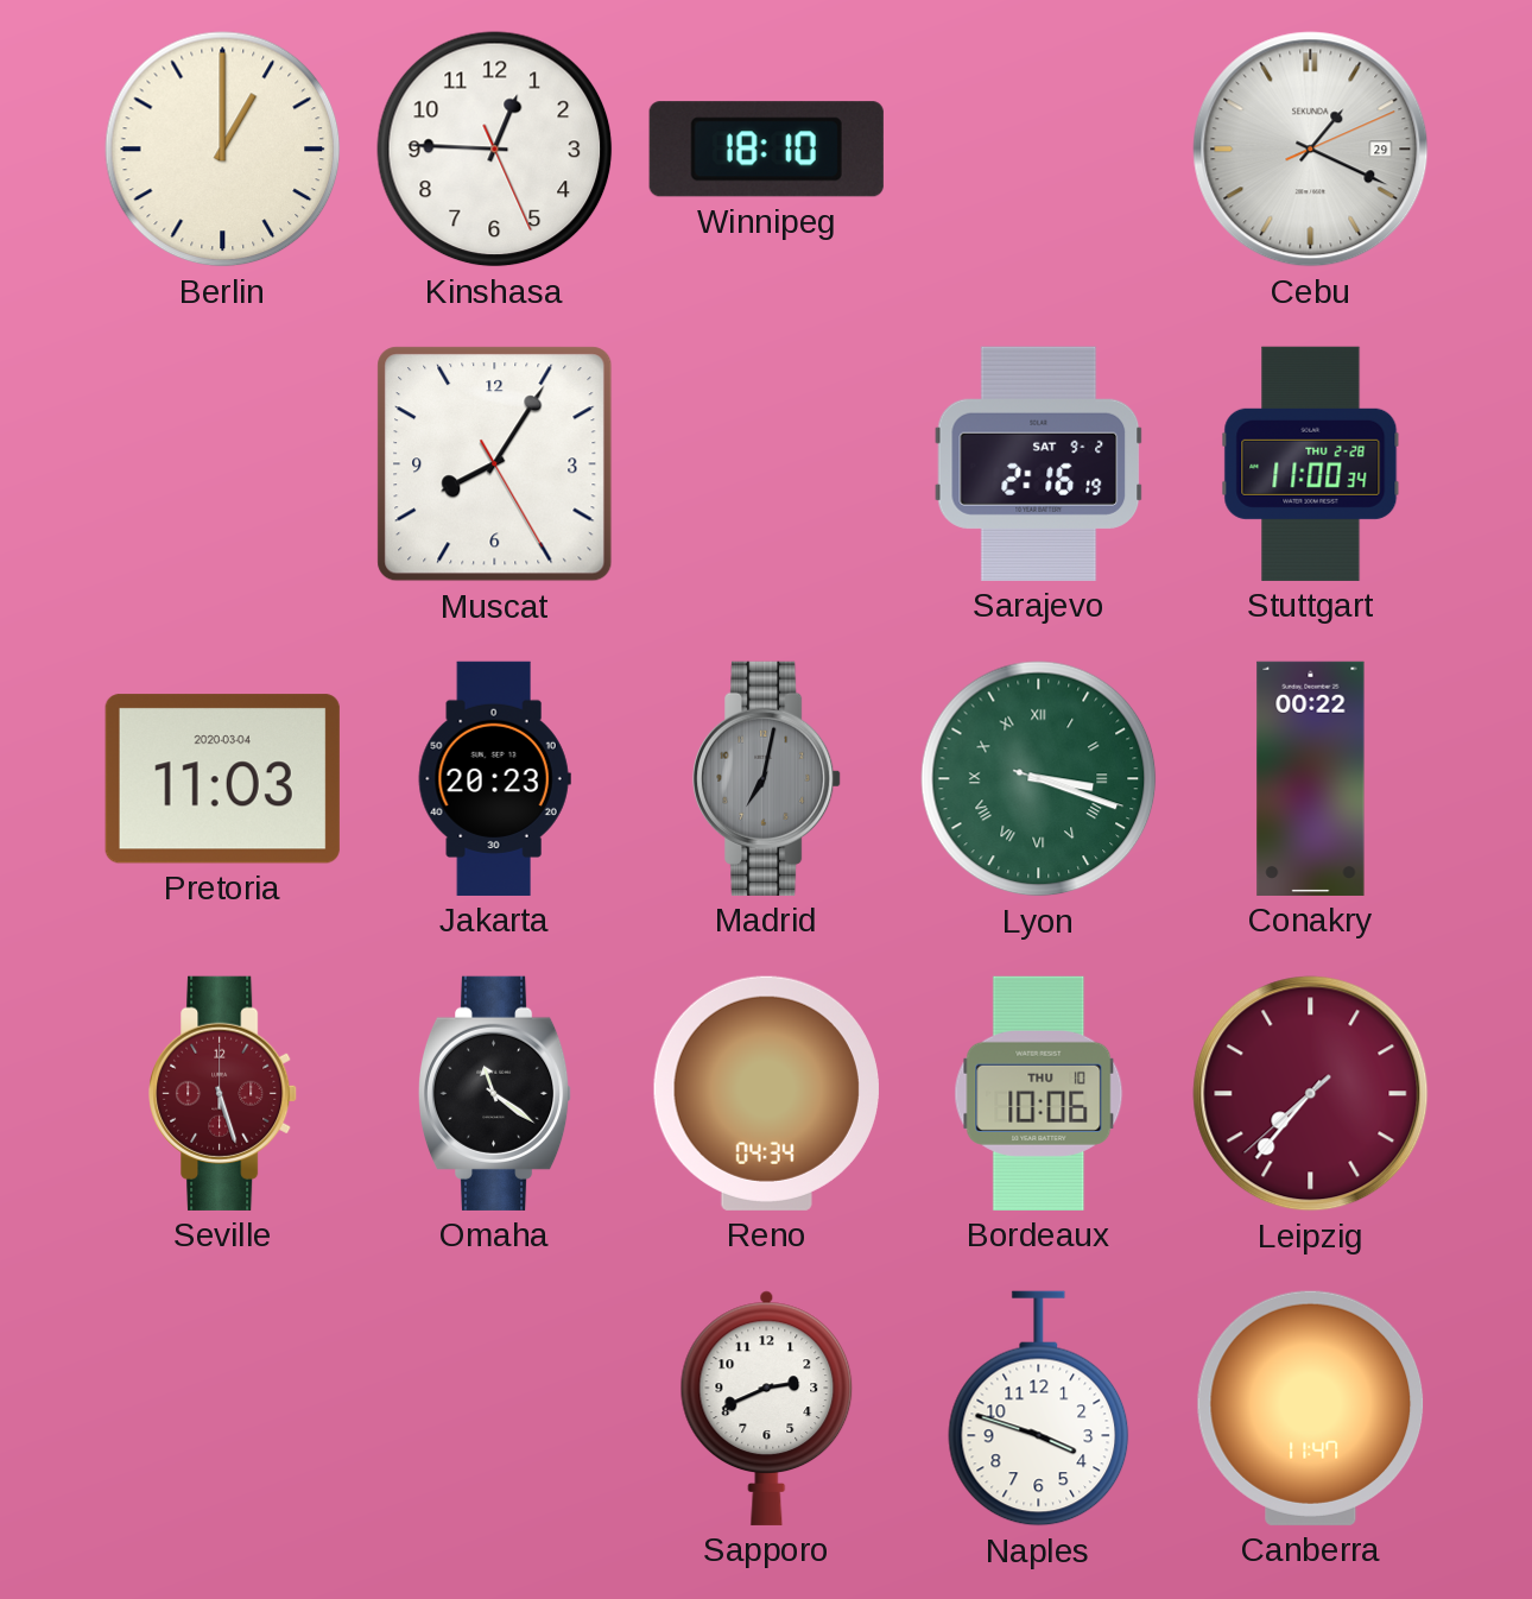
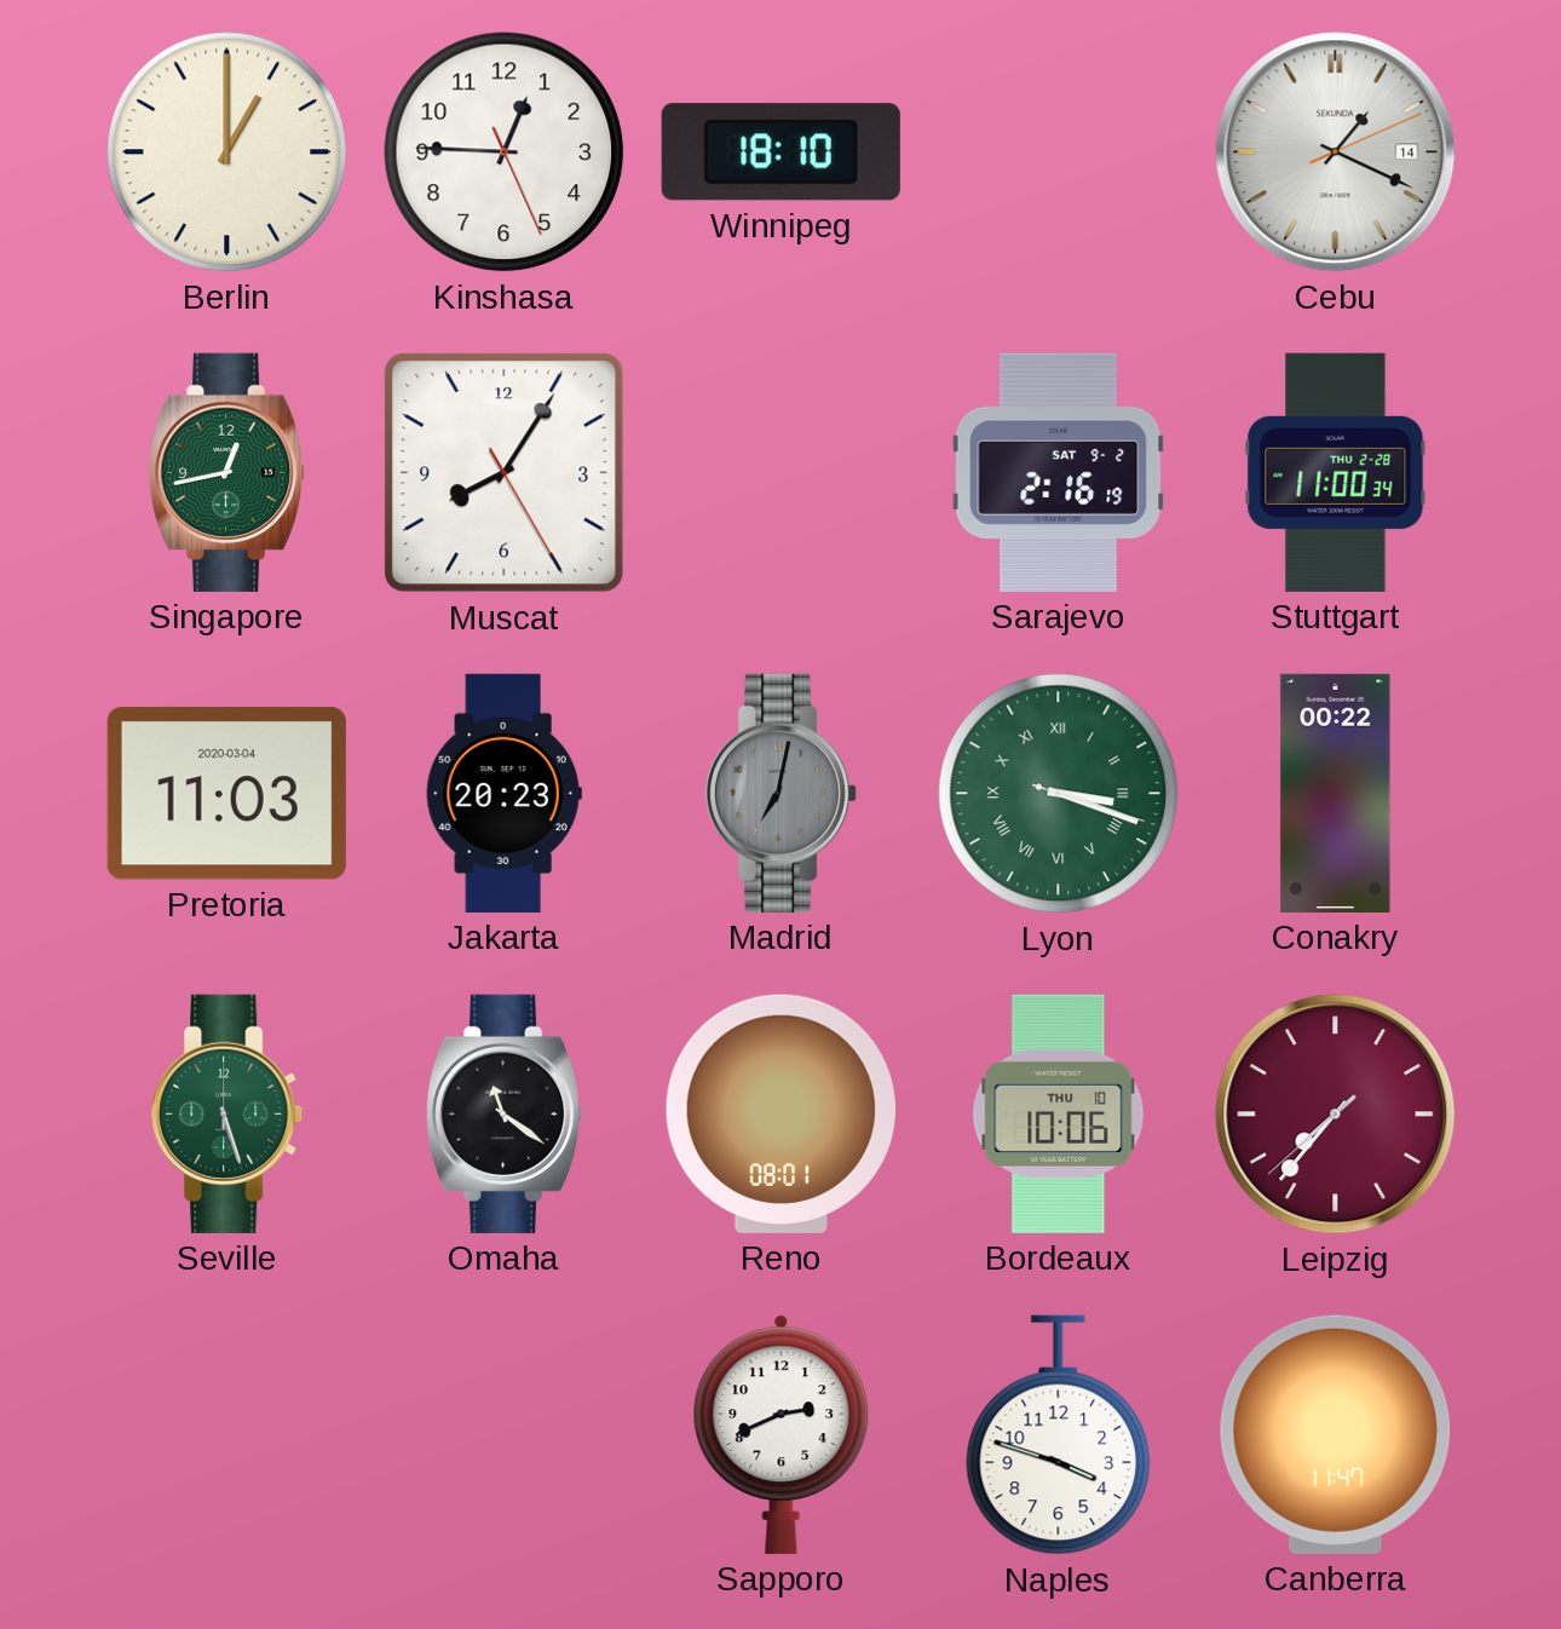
Cebu date: 29 -> 14
Singapore: none -> 12:43
Seville dial: burgundy -> green
Reno: 04:34 -> 08:01
